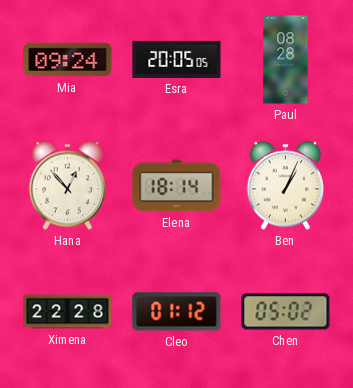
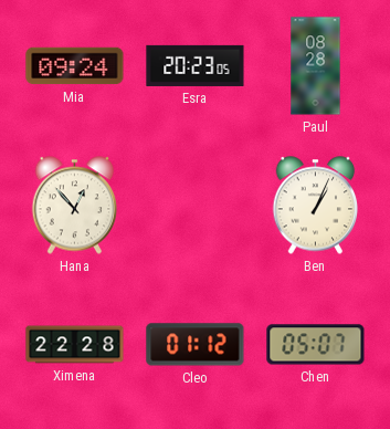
Esra: 20:05 -> 20:23
Elena: 18:14 -> none
Chen: 05:02 -> 05:07
